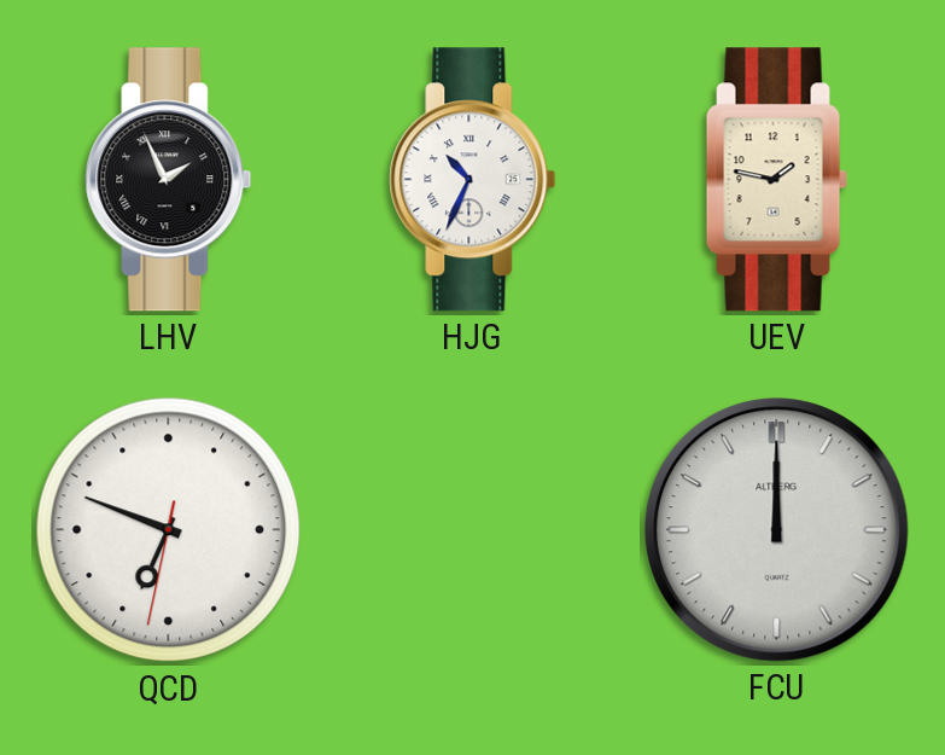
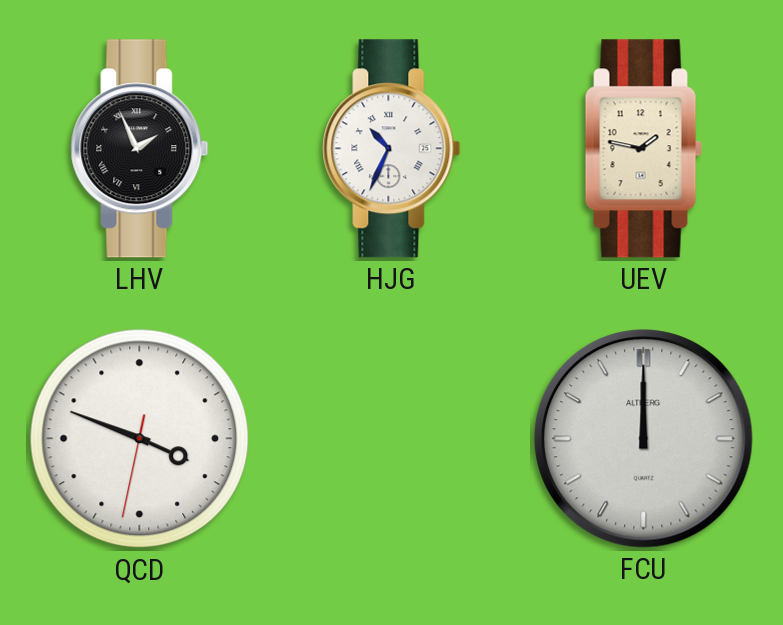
QCD: 6:48 -> 3:48
